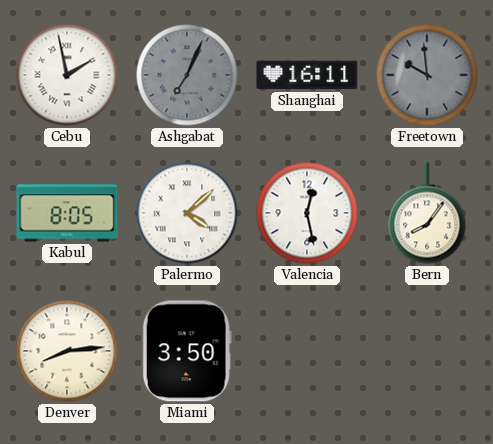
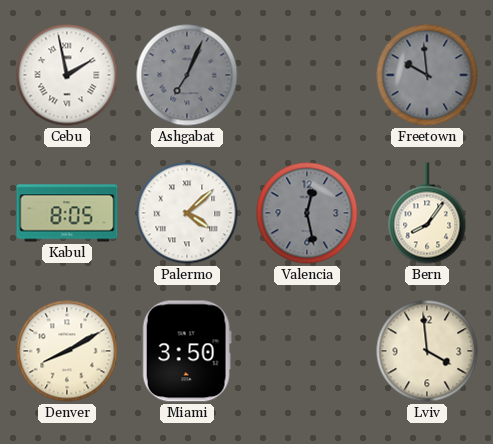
Shanghai: 16:11 -> none
Valencia dial: white -> grey
Denver: 8:14 -> 8:10
Lviv: none -> 3:59
